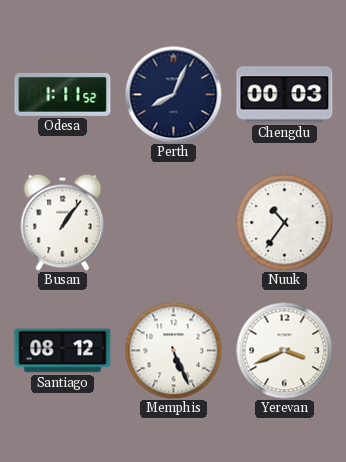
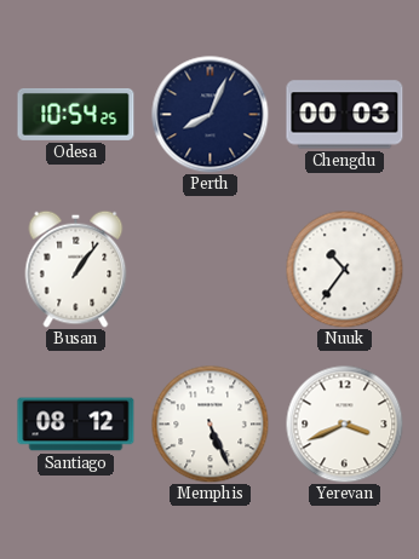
Odesa: 1:11 -> 10:54
